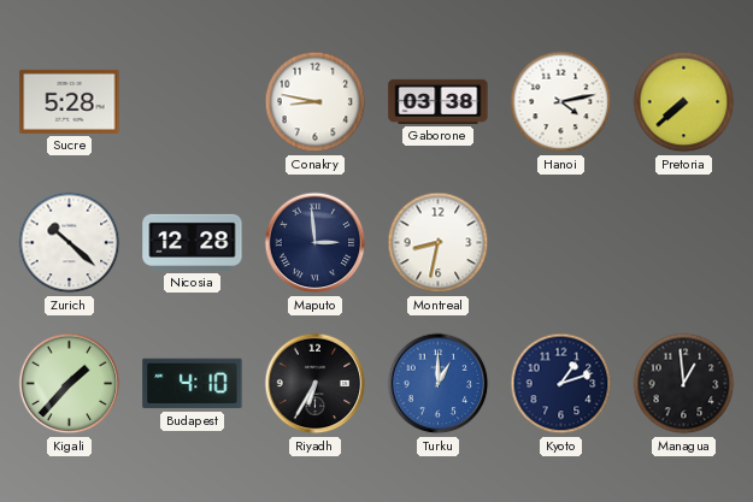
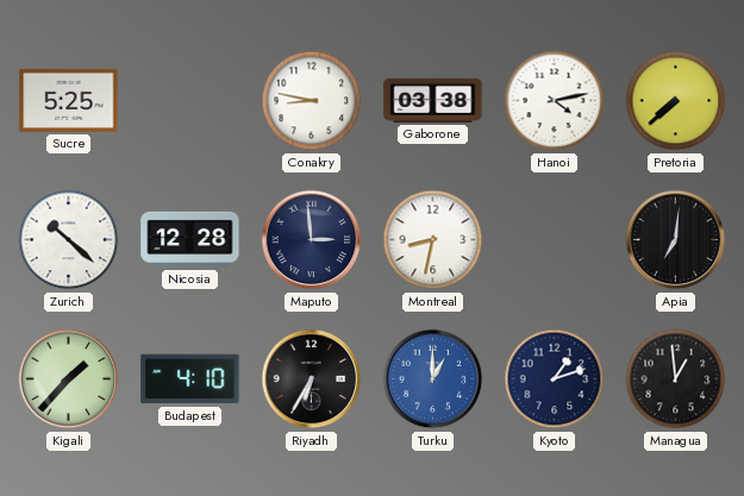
Sucre: 5:28 -> 5:25
Apia: none -> 7:01
